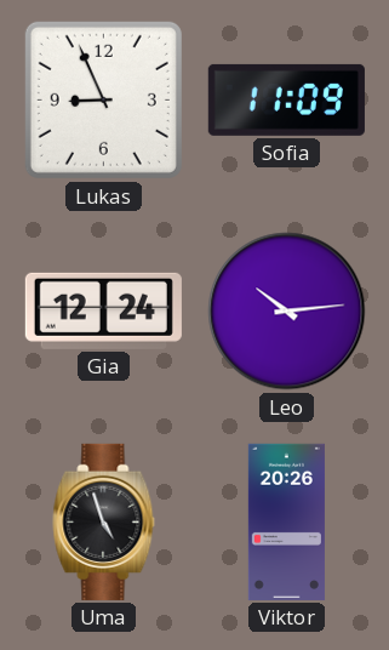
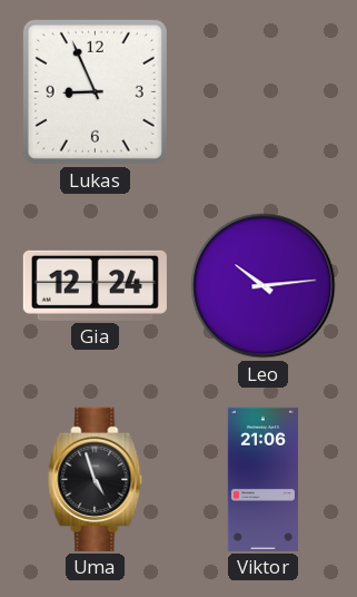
Sofia: 11:09 -> none
Viktor: 20:26 -> 21:06
